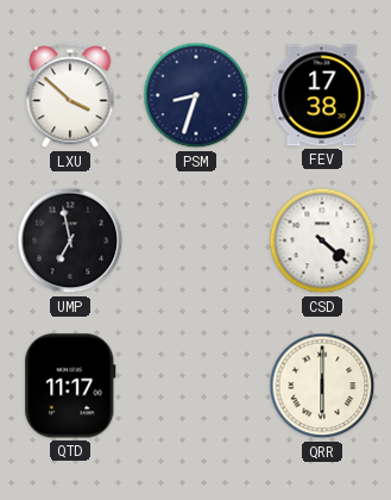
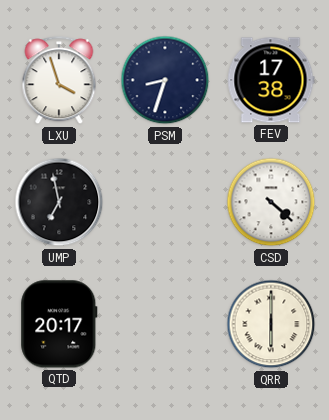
LXU: 3:52 -> 3:57
QTD: 11:17 -> 20:17
